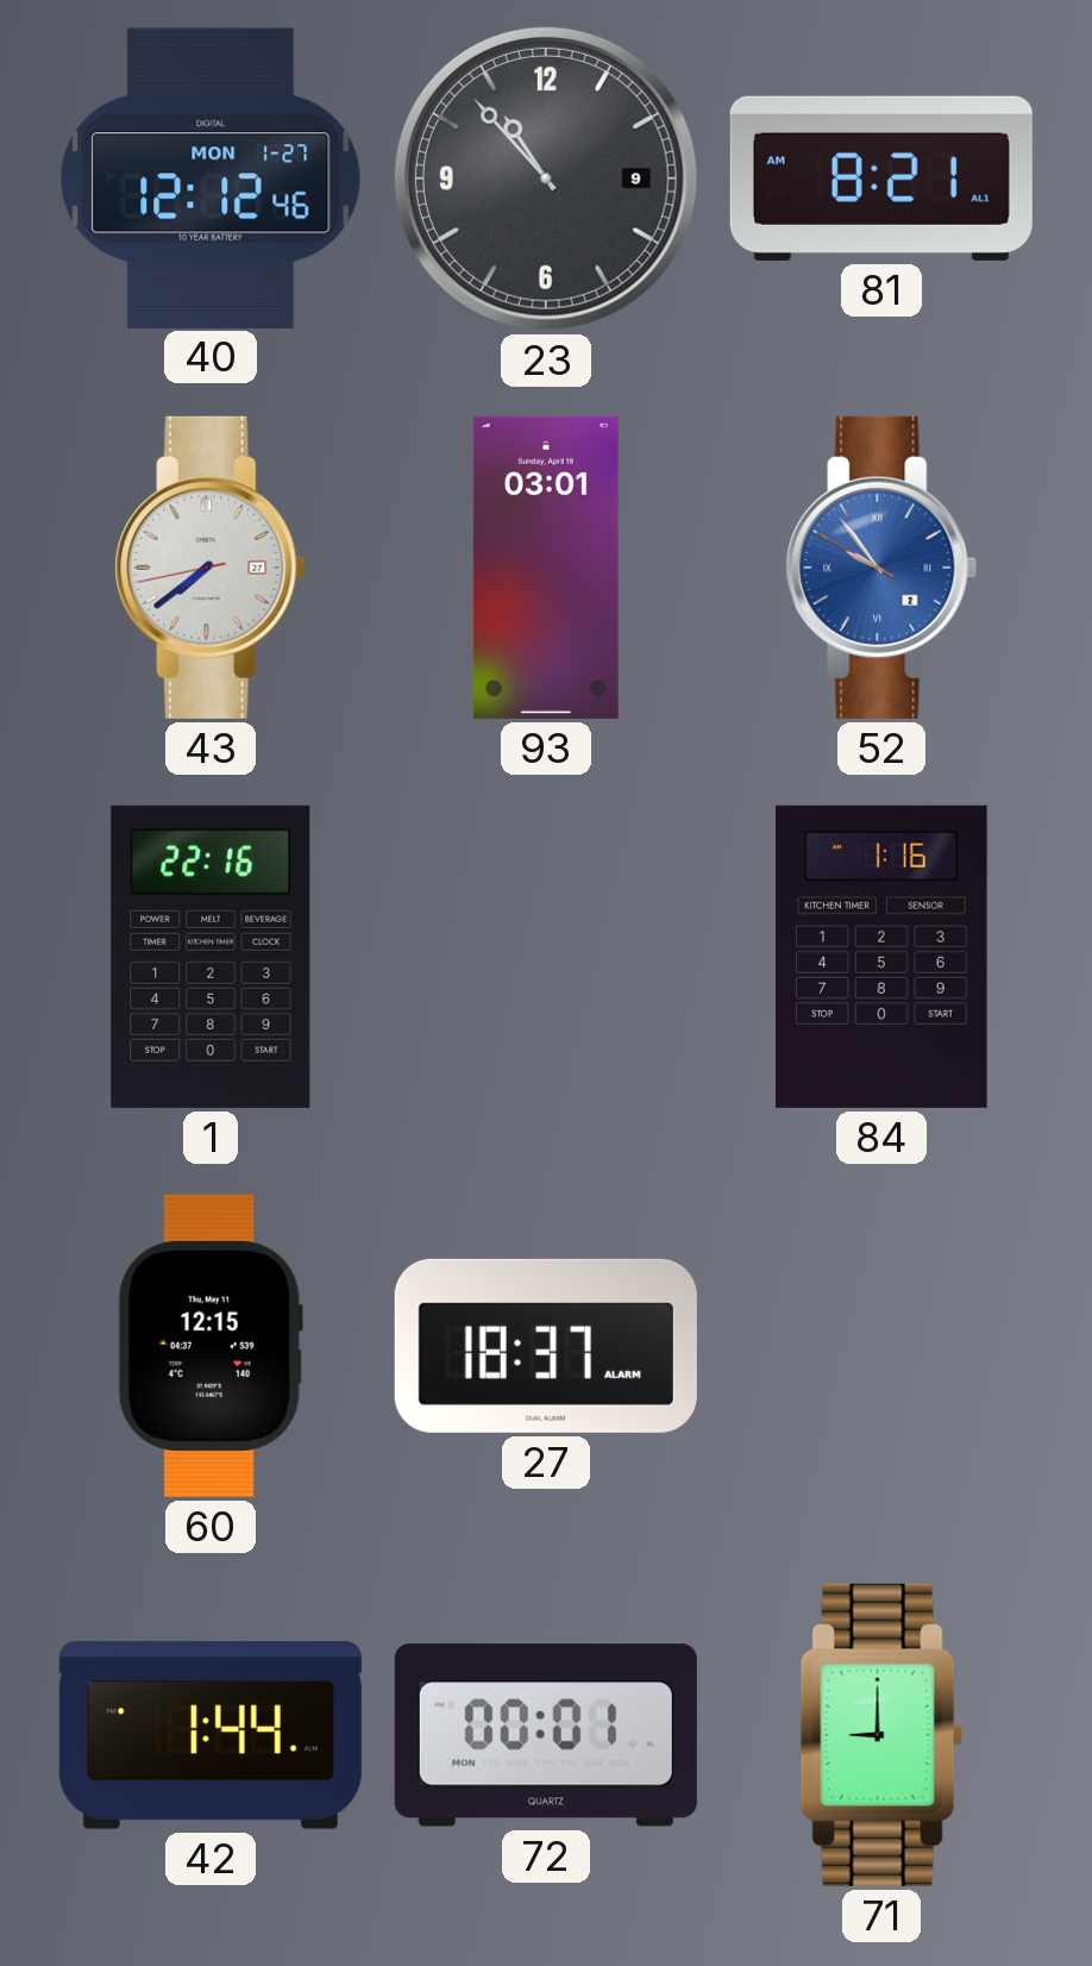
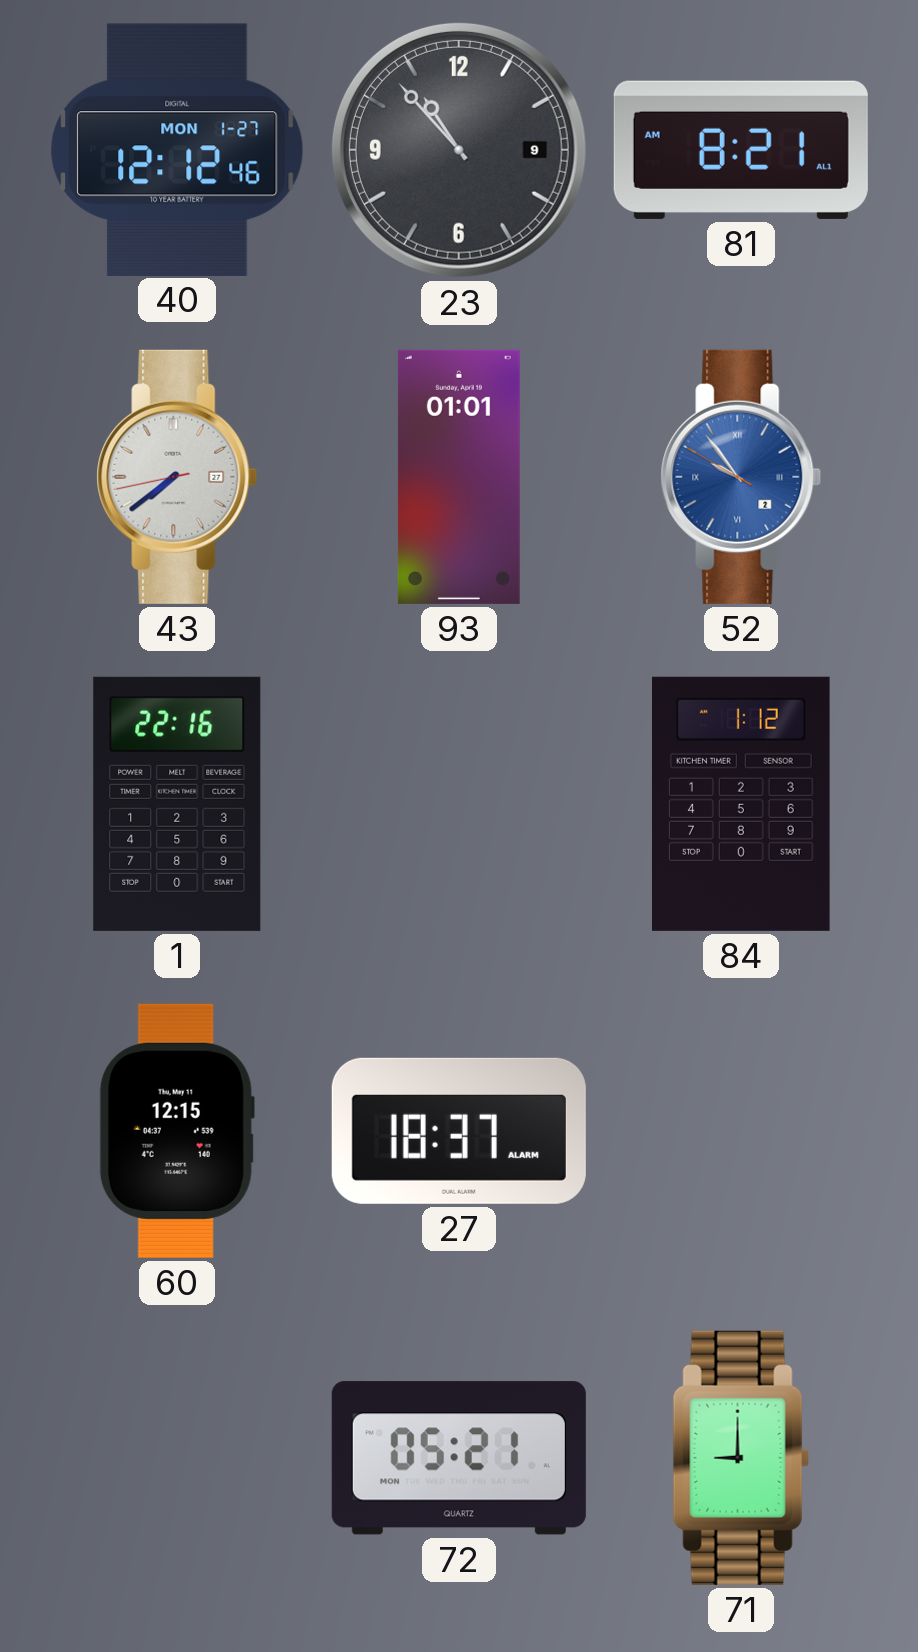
93: 03:01 -> 01:01
84: 1:16 -> 1:12
42: 1:44 -> none
72: 00:01 -> 05:21
